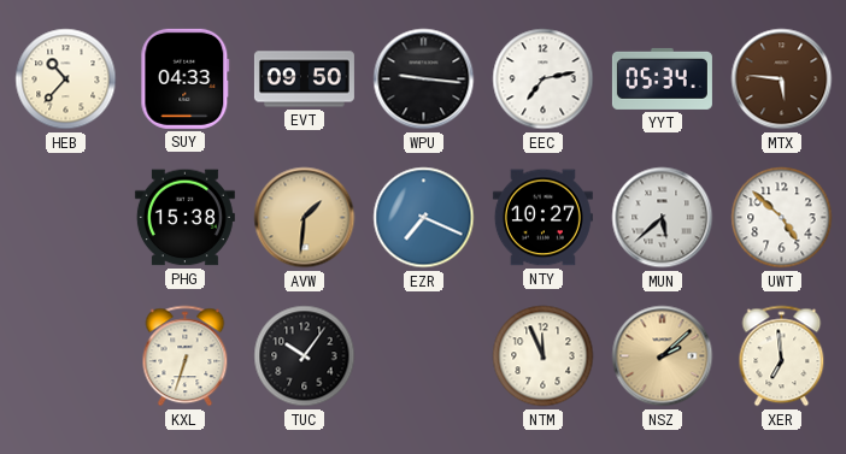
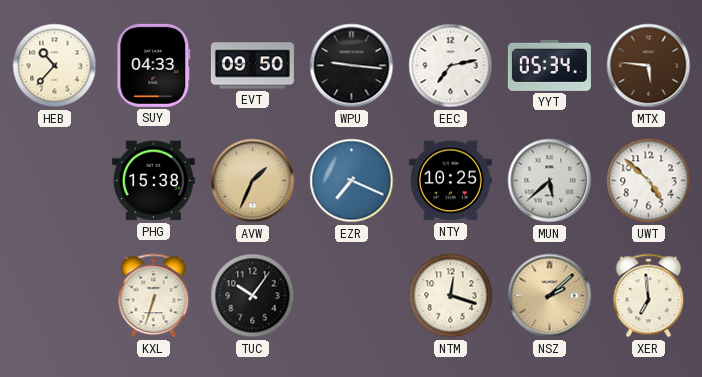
AVW: 1:31 -> 1:34
NTY: 10:27 -> 10:25
NTM: 11:56 -> 12:18
